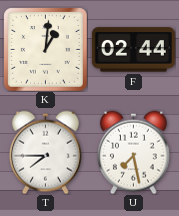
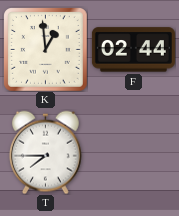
K: 1:01 -> 12:59
U: 7:28 -> none
